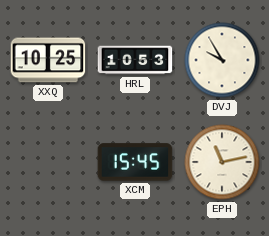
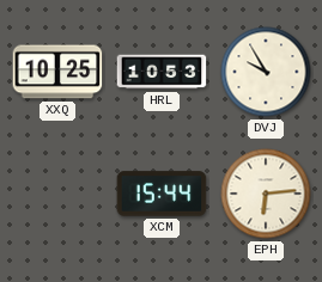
XCM: 15:45 -> 15:44
EPH: 11:13 -> 6:14
